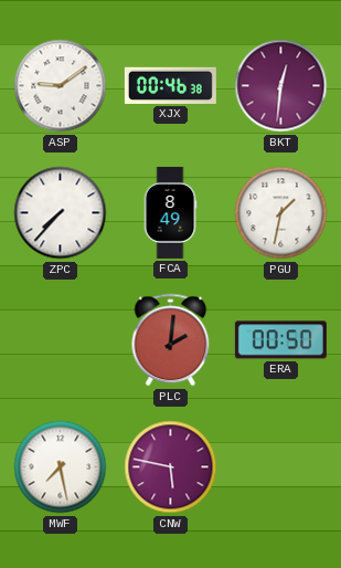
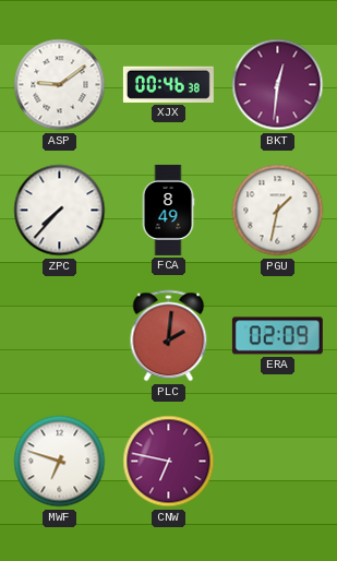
ERA: 00:50 -> 02:09
MWF: 7:28 -> 6:48
CNW: 5:47 -> 6:47
